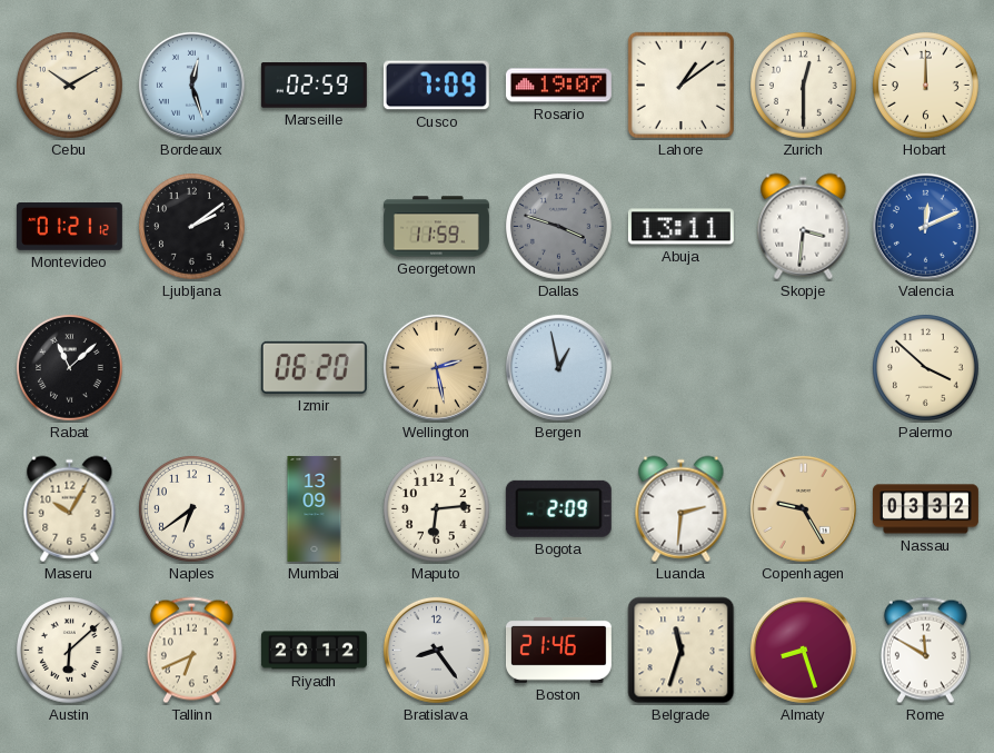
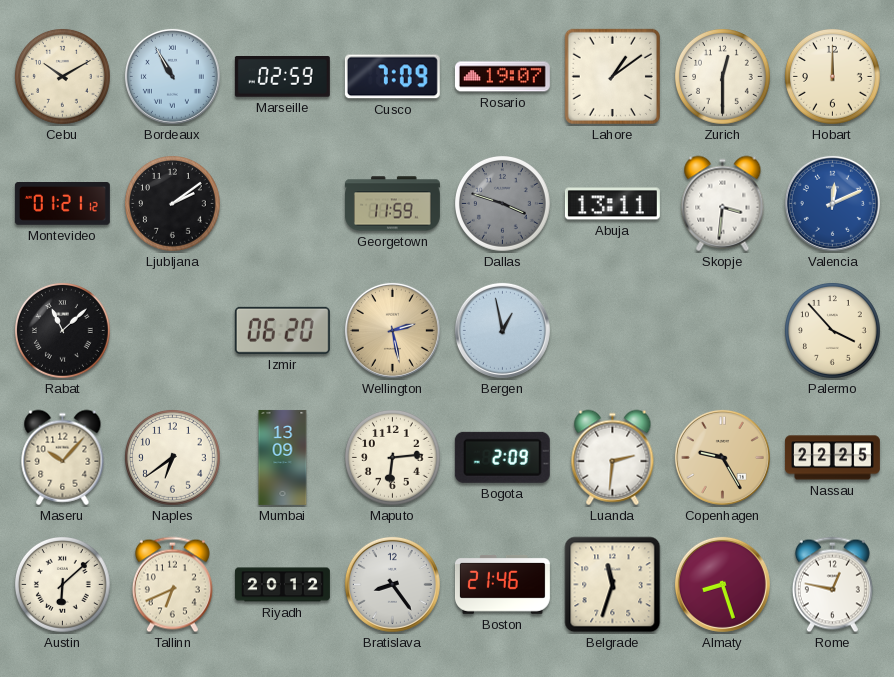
Bordeaux: 12:27 -> 10:55
Palermo: 3:52 -> 3:53
Maseru: 10:05 -> 10:07
Nassau: 03:32 -> 22:25
Rome: 11:50 -> 12:47
